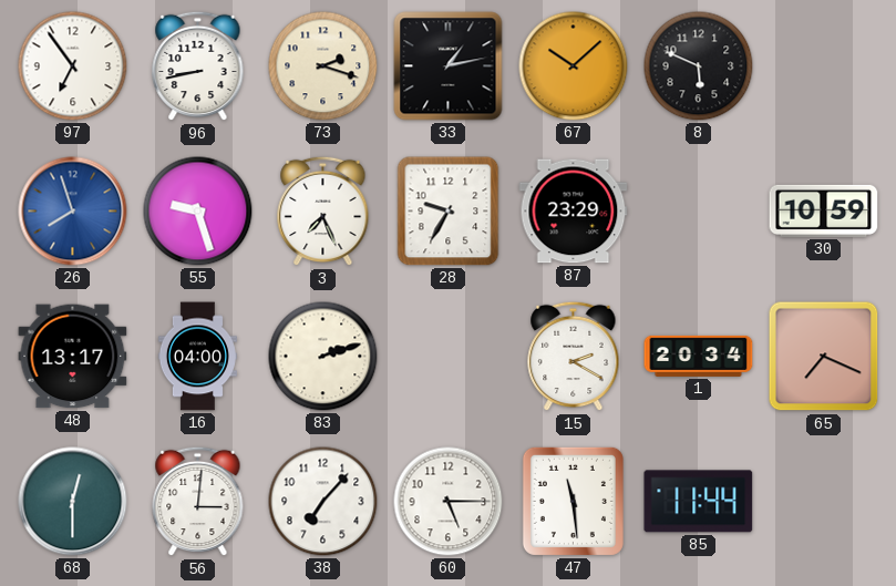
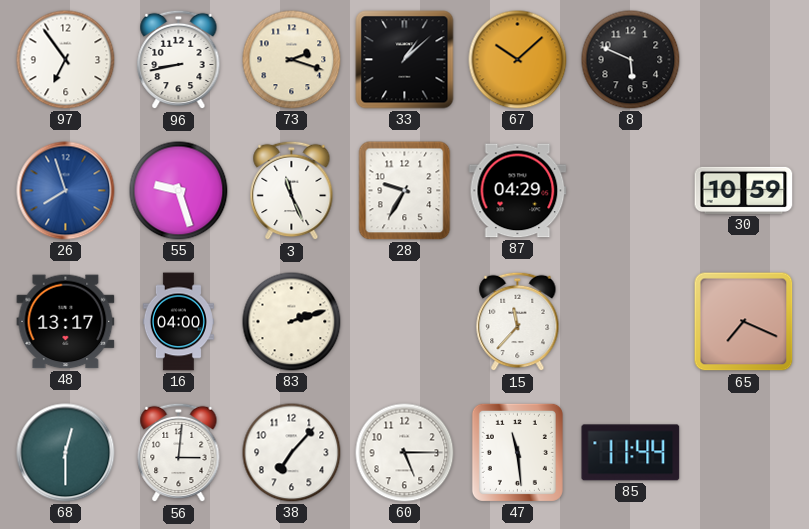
33: 1:13 -> 1:08
3: 7:26 -> 11:26
87: 23:29 -> 04:29
15: 2:20 -> 11:37
1: 20:34 -> none
